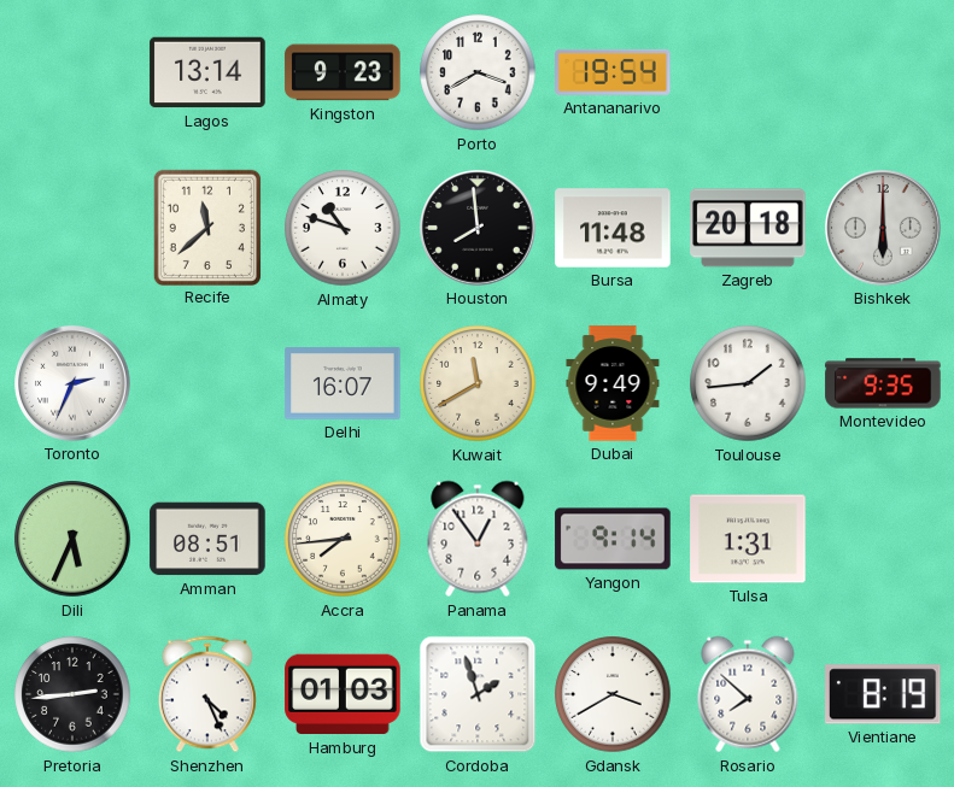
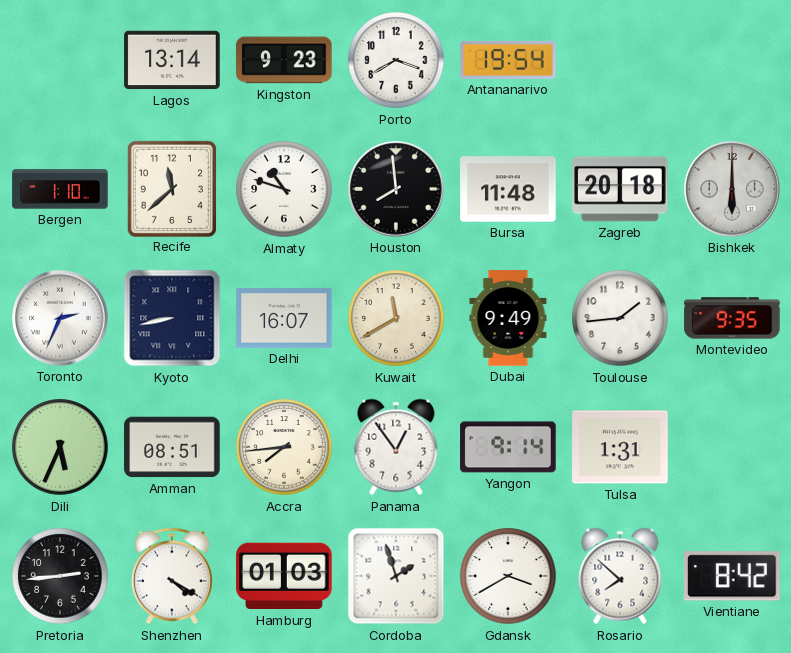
Bergen: none -> 1:10
Kyoto: none -> 8:43
Shenzhen: 4:26 -> 4:20
Vientiane: 8:19 -> 8:42
